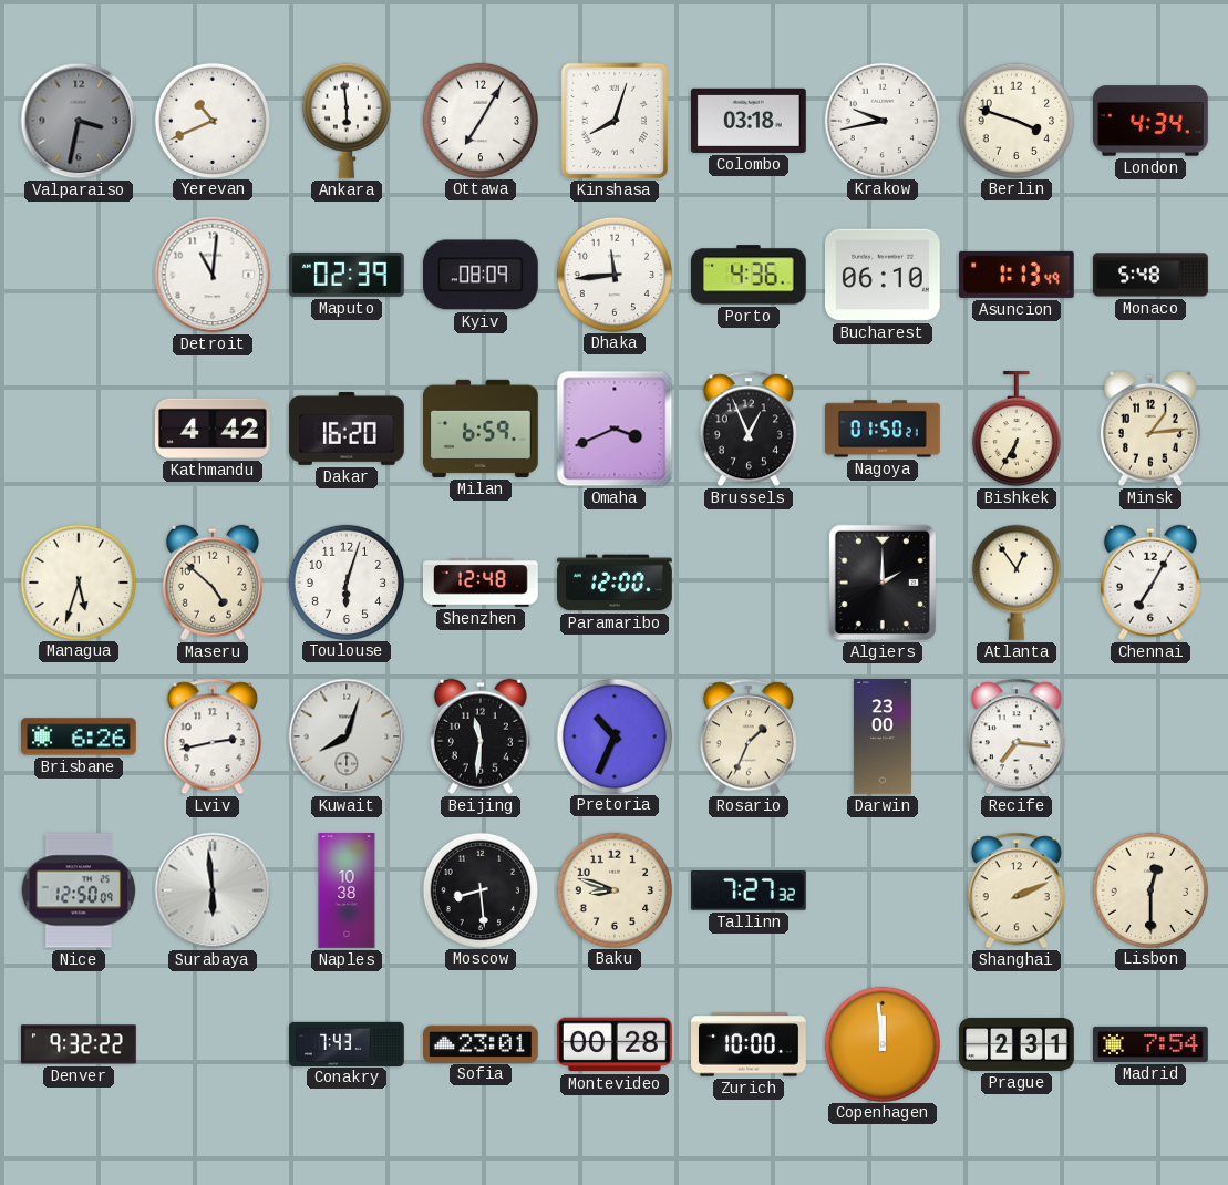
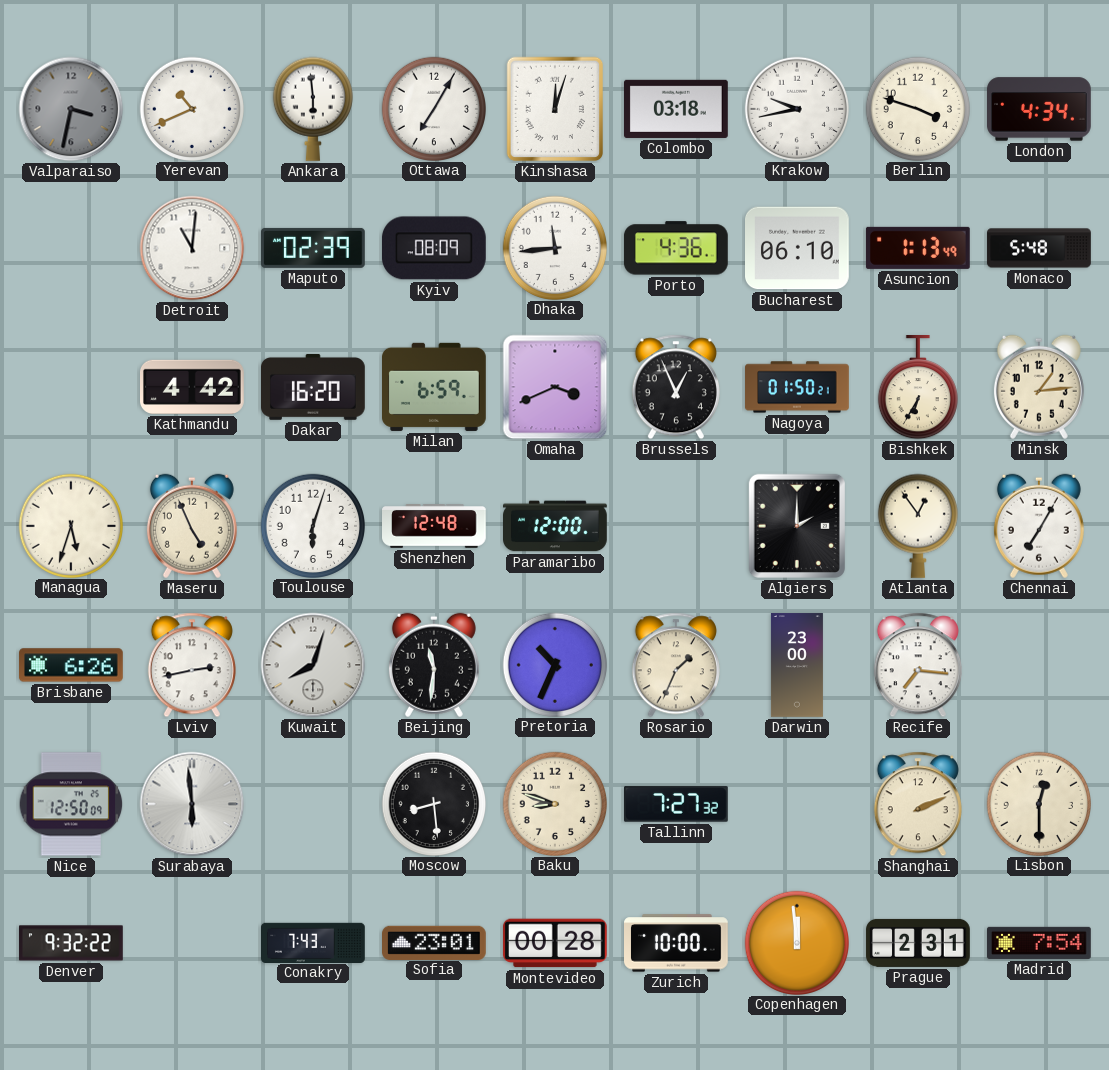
Kinshasa: 8:03 -> 12:03
Maseru: 4:52 -> 4:56
Naples: 10:38 -> none
